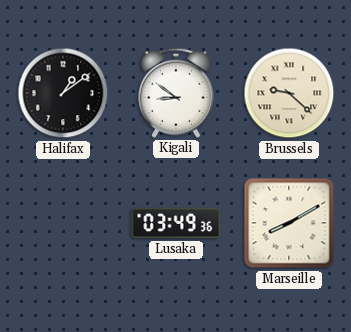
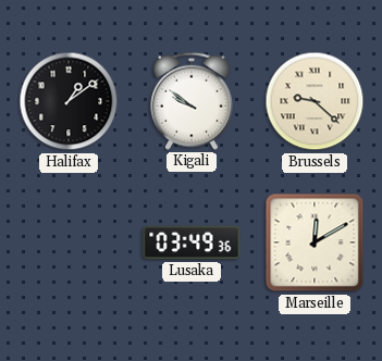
Kigali: 8:51 -> 9:51
Marseille: 8:10 -> 12:10
